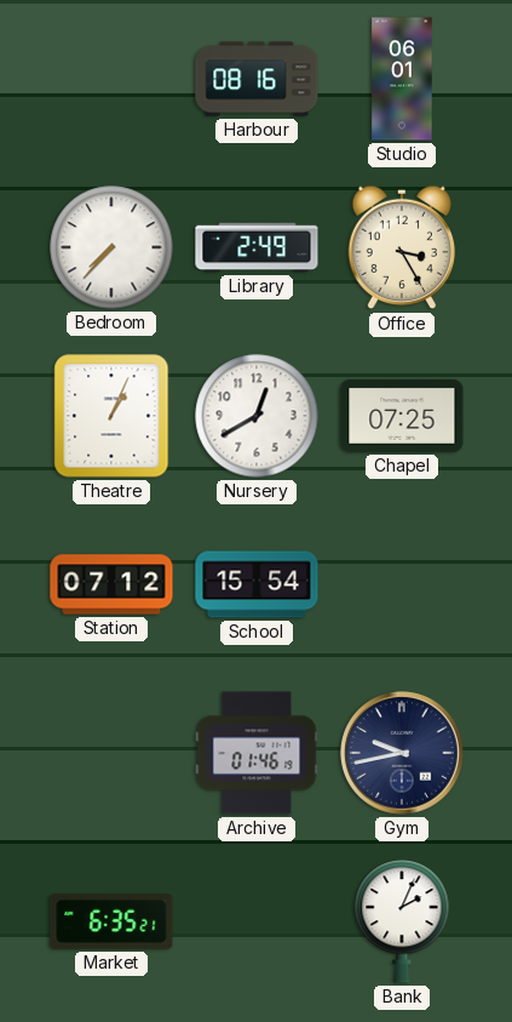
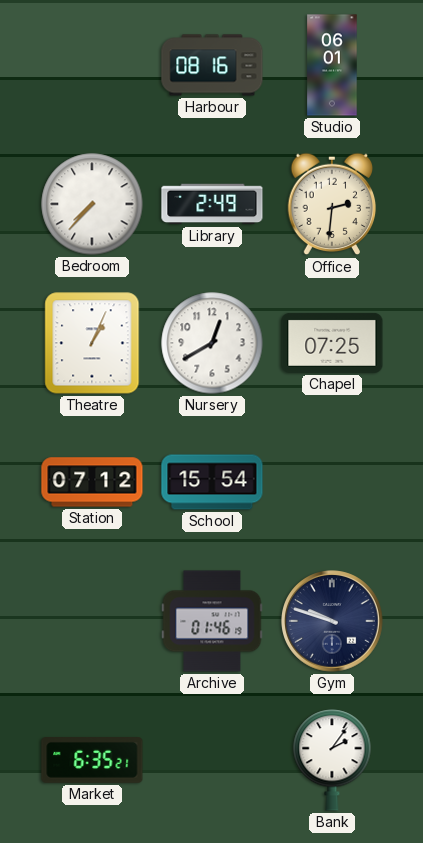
Office: 3:25 -> 2:31
Gym: 9:43 -> 9:48
Bank: 2:04 -> 2:06
